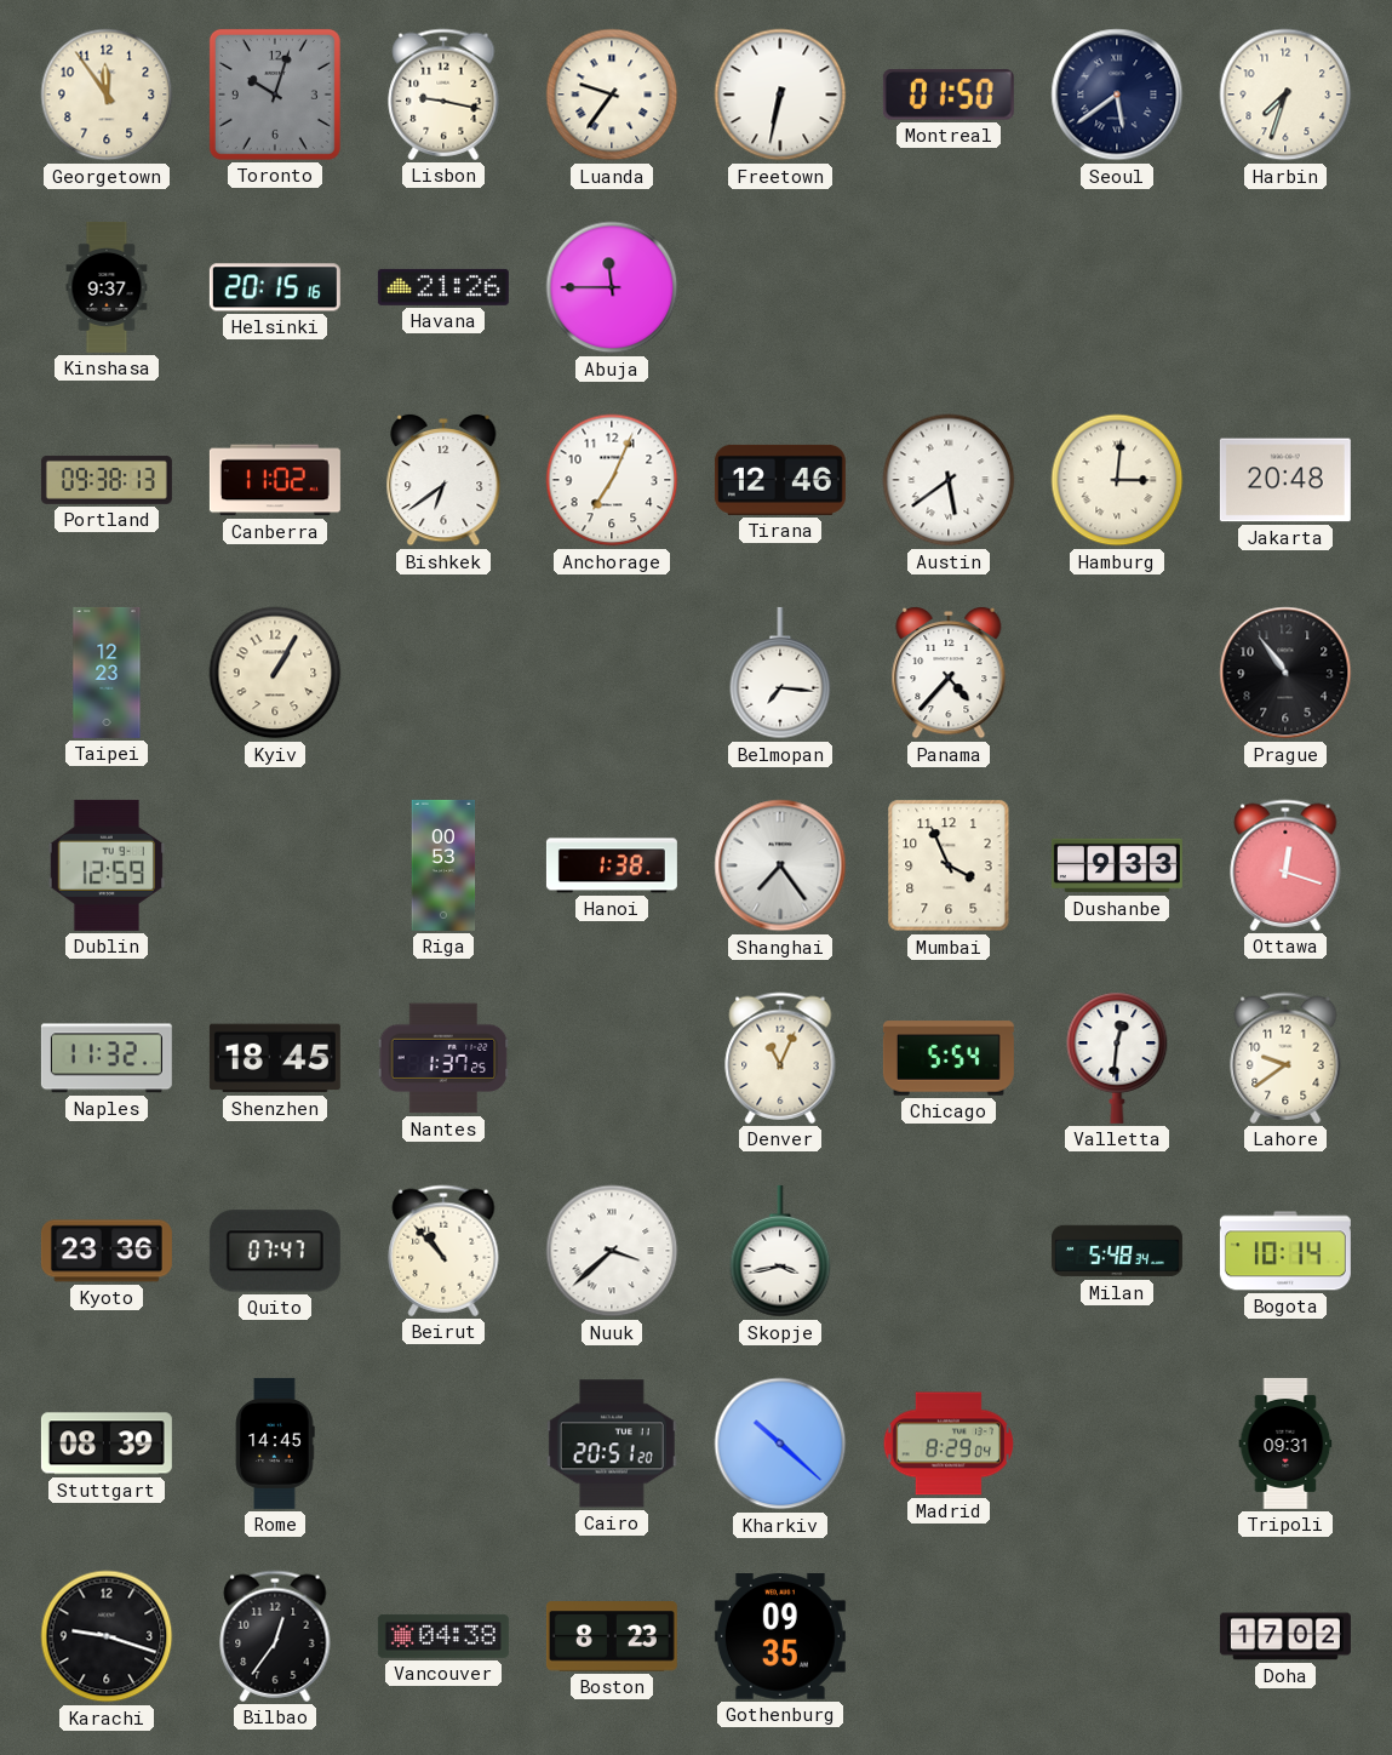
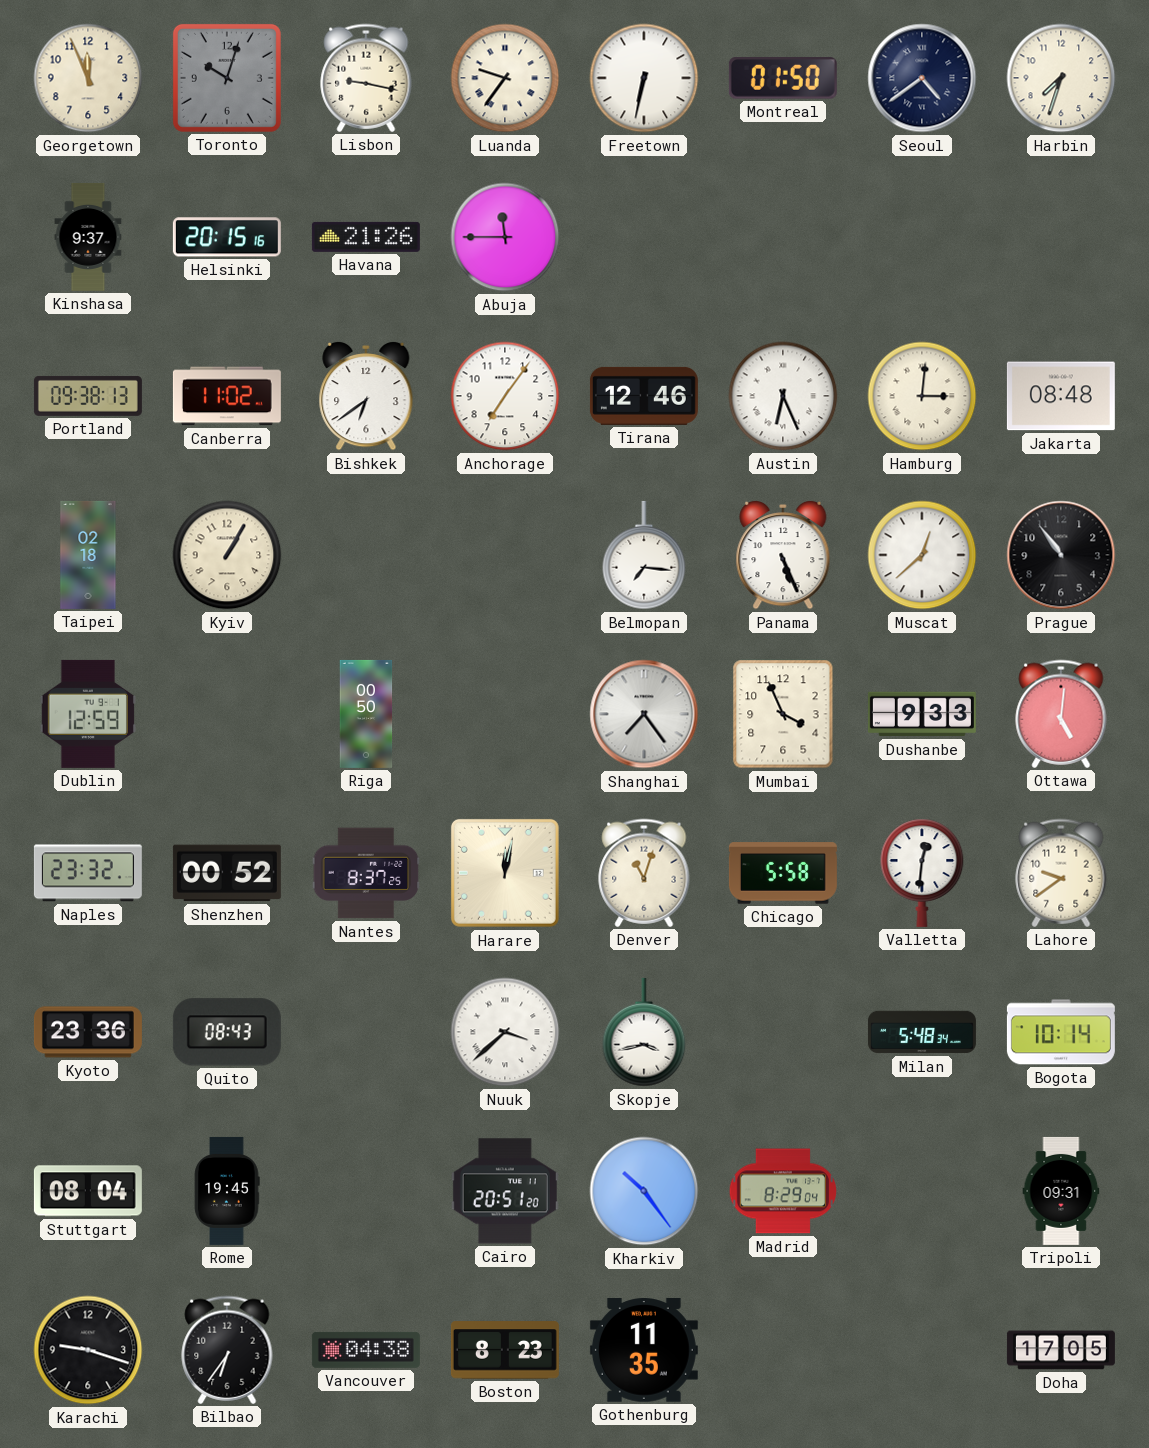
Georgetown: 11:54 -> 11:56
Seoul: 5:39 -> 4:39
Anchorage: 7:04 -> 7:06
Austin: 5:39 -> 6:26
Jakarta: 20:48 -> 08:48
Taipei: 12:23 -> 02:18
Panama: 4:37 -> 5:26
Muscat: none -> 12:38
Riga: 00:53 -> 00:50
Hanoi: 1:38 -> none
Ottawa: 12:18 -> 5:01
Naples: 11:32 -> 23:32
Shenzhen: 18:45 -> 00:52
Nantes: 1:37 -> 8:37
Harare: none -> 12:02
Denver: 11:04 -> 11:03
Chicago: 5:54 -> 5:58
Quito: 07:47 -> 08:43
Beirut: 10:53 -> none
Stuttgart: 08:39 -> 08:04
Rome: 14:45 -> 19:45
Kharkiv: 10:22 -> 10:24
Bilbao: 12:36 -> 6:36
Gothenburg: 09:35 -> 11:35
Doha: 17:02 -> 17:05
